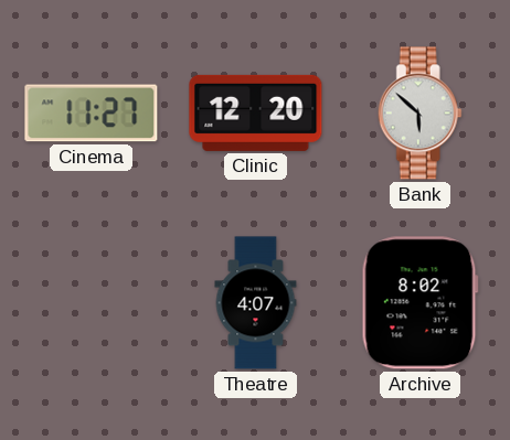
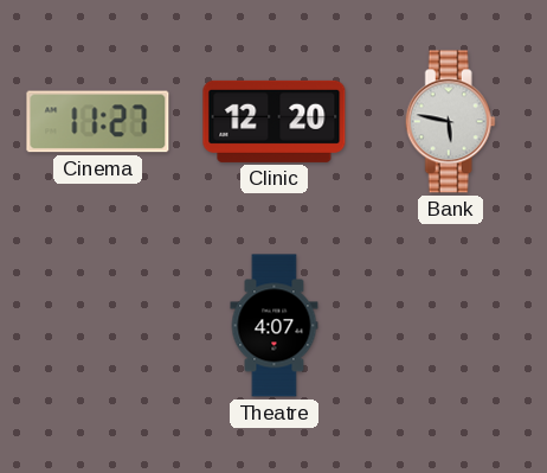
Bank: 5:52 -> 5:47
Archive: 8:02 -> none
